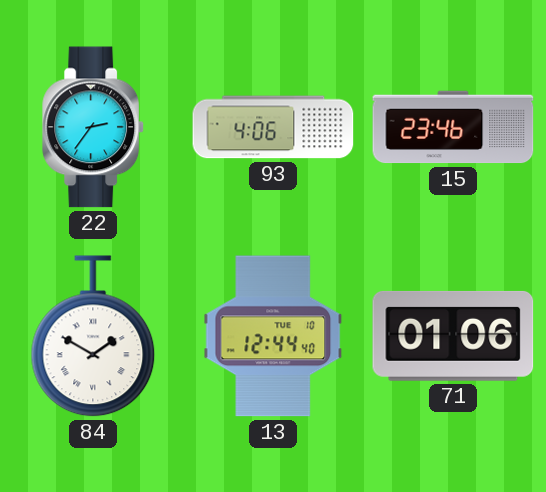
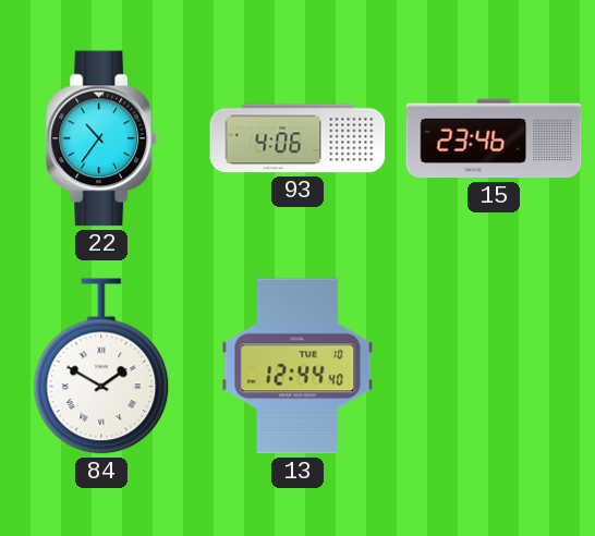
22: 2:36 -> 10:36
71: 01:06 -> none
